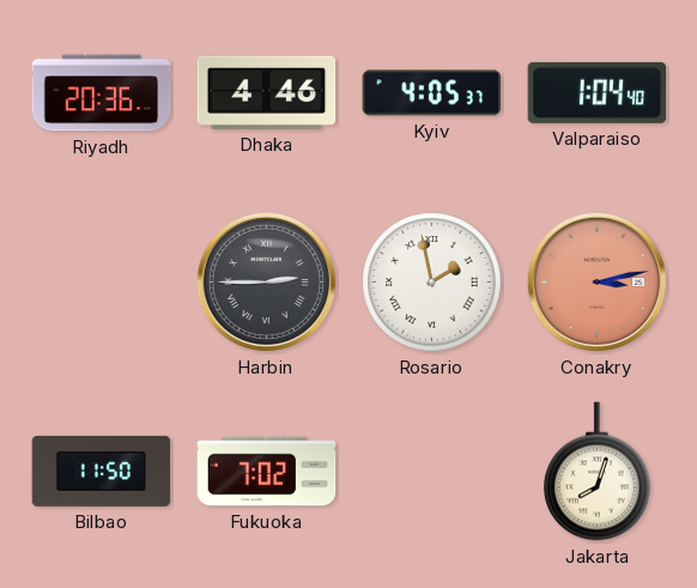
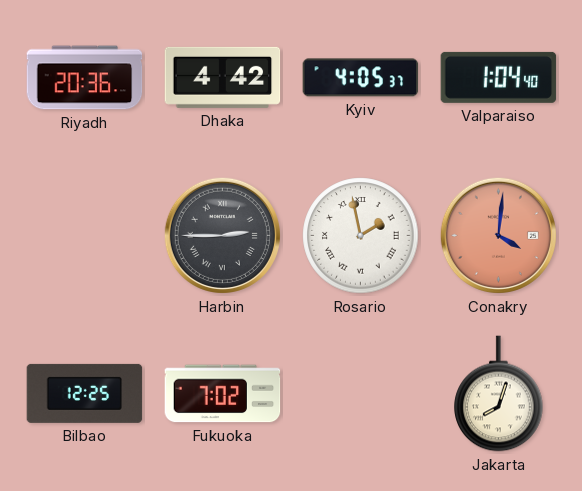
Dhaka: 4:46 -> 4:42
Conakry: 3:13 -> 4:01
Bilbao: 11:50 -> 12:25
